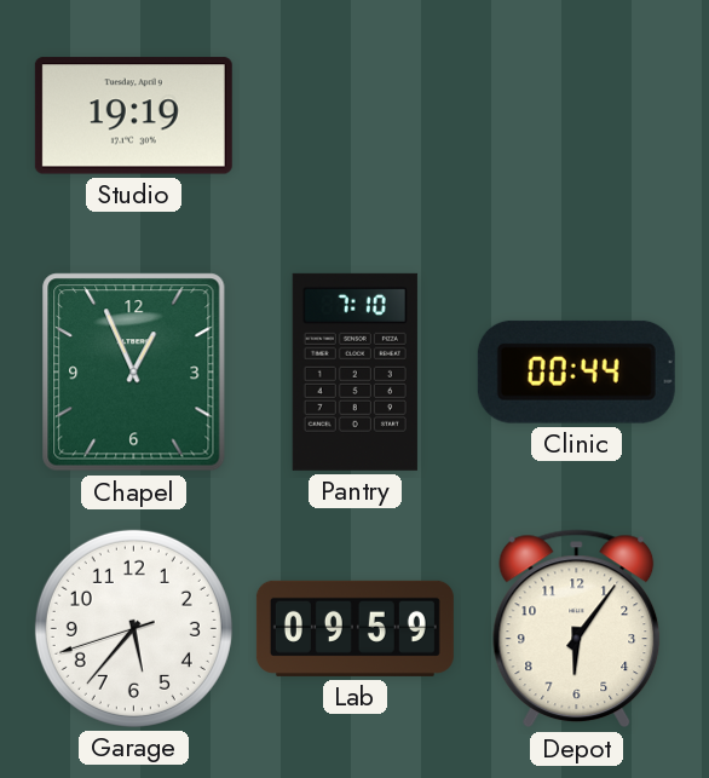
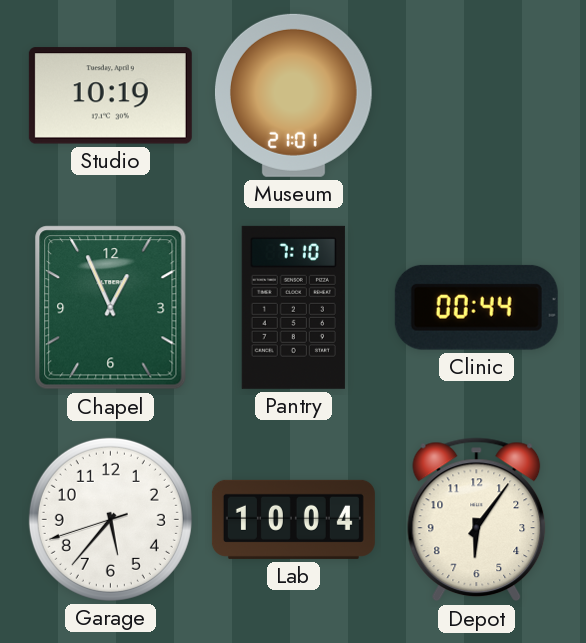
Studio: 19:19 -> 10:19
Museum: none -> 21:01
Lab: 09:59 -> 10:04
